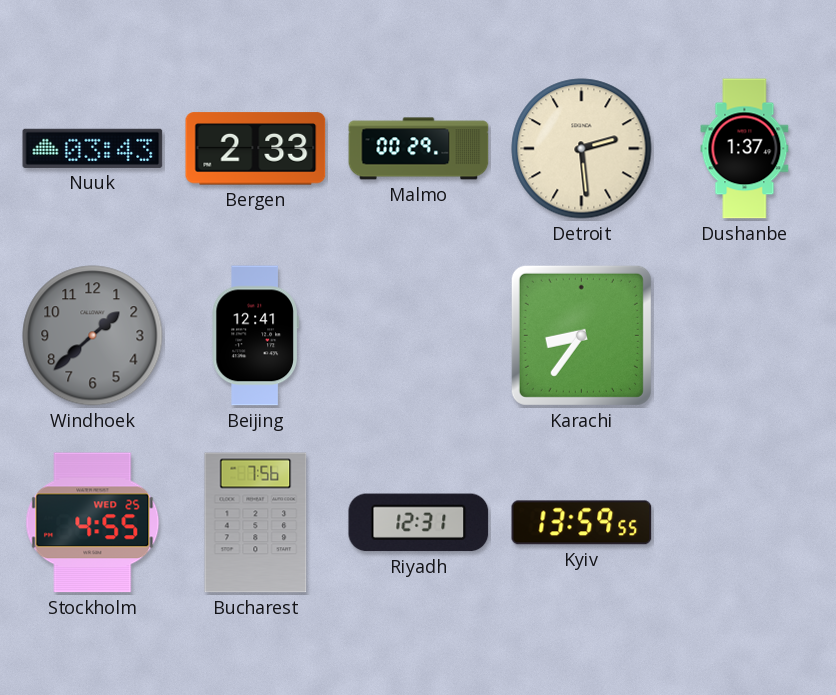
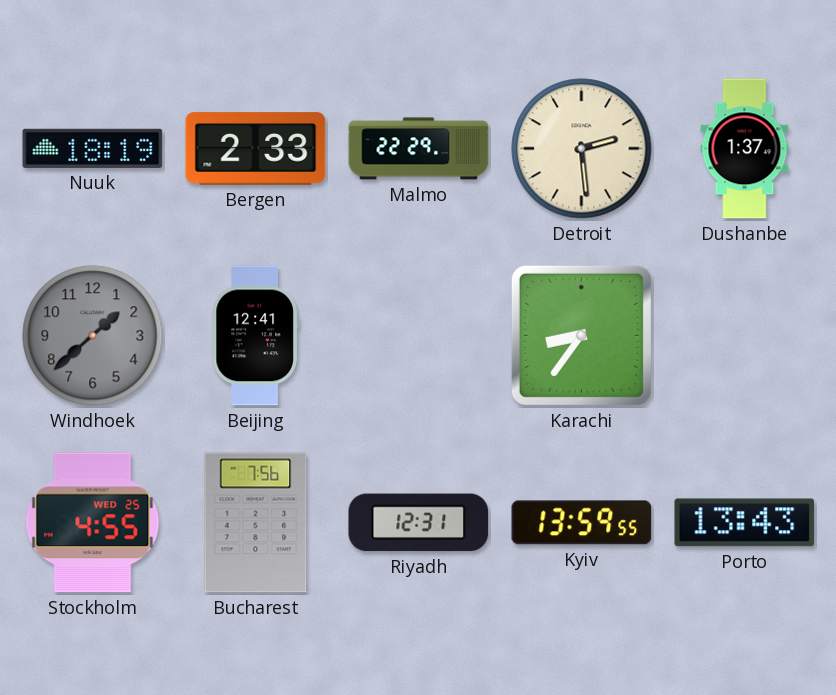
Nuuk: 03:43 -> 18:19
Malmo: 00:29 -> 22:29
Porto: none -> 13:43
